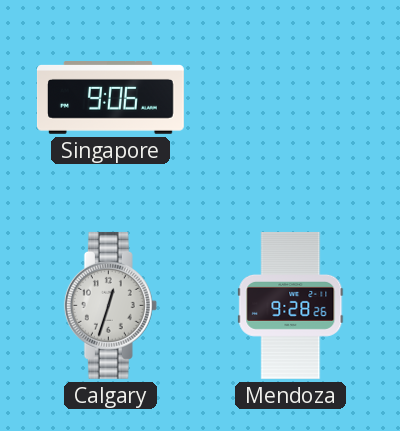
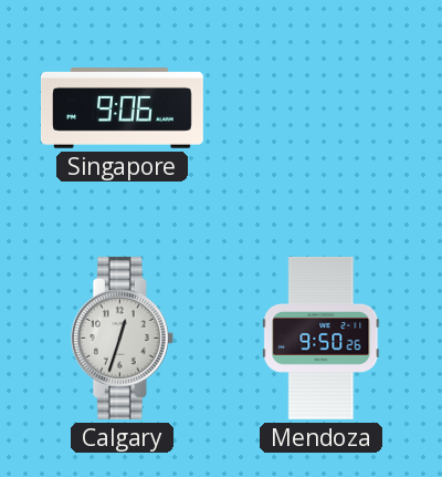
Mendoza: 9:28 -> 9:50
